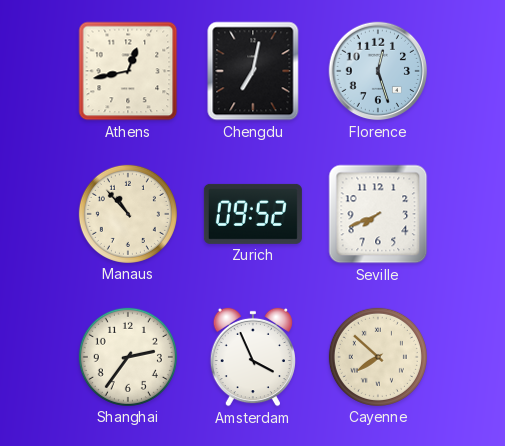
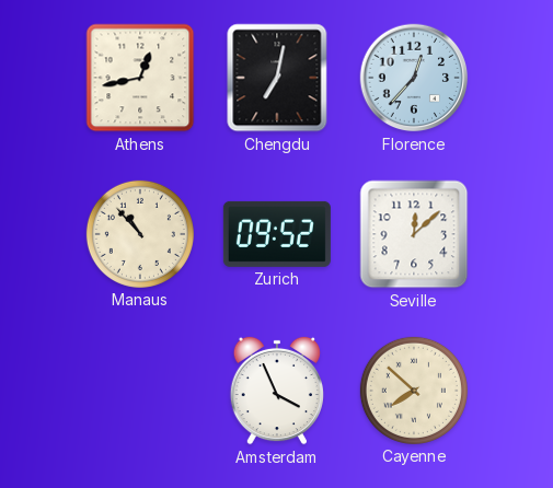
Florence: 12:27 -> 12:37
Seville: 7:41 -> 12:08
Shanghai: 2:36 -> none
